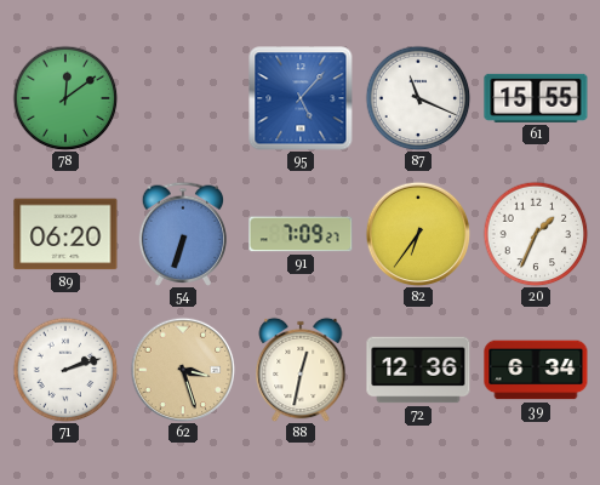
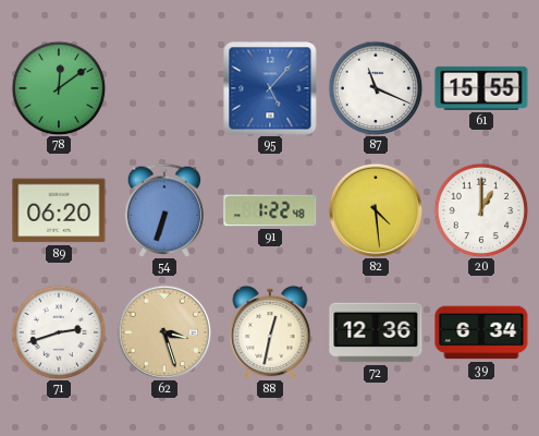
91: 7:09 -> 1:22
82: 6:36 -> 4:29
20: 1:34 -> 1:00
71: 2:12 -> 2:42
